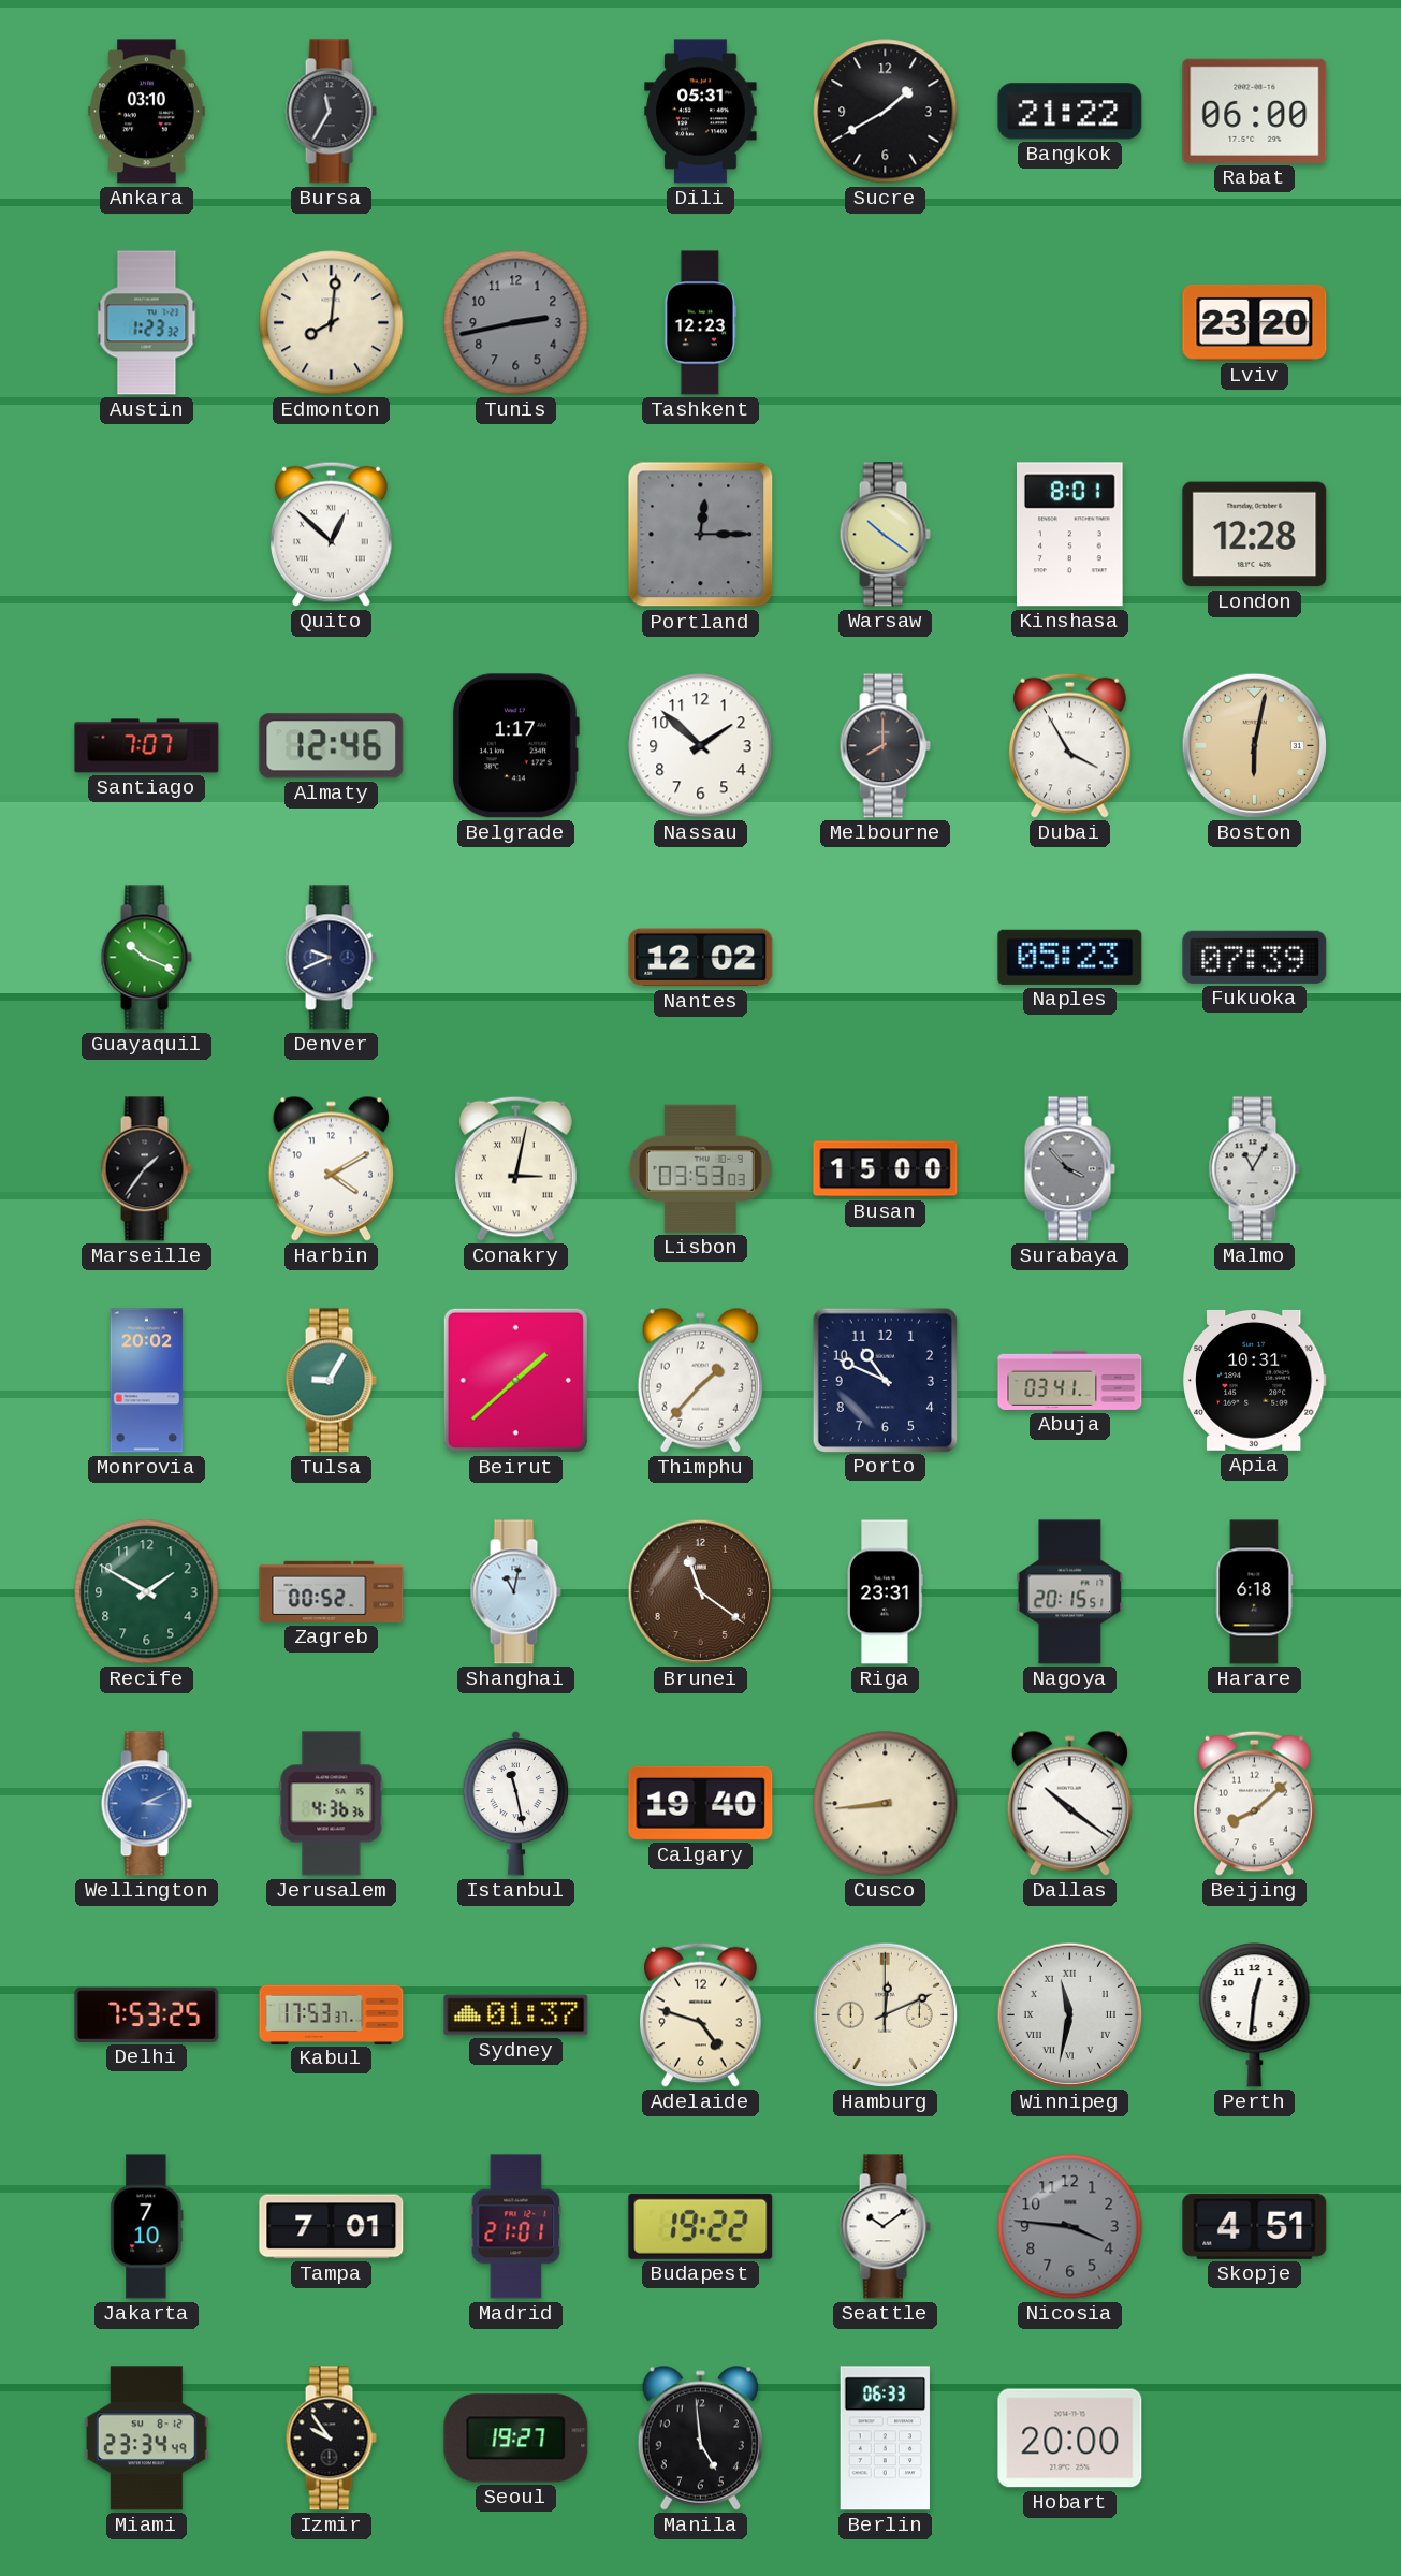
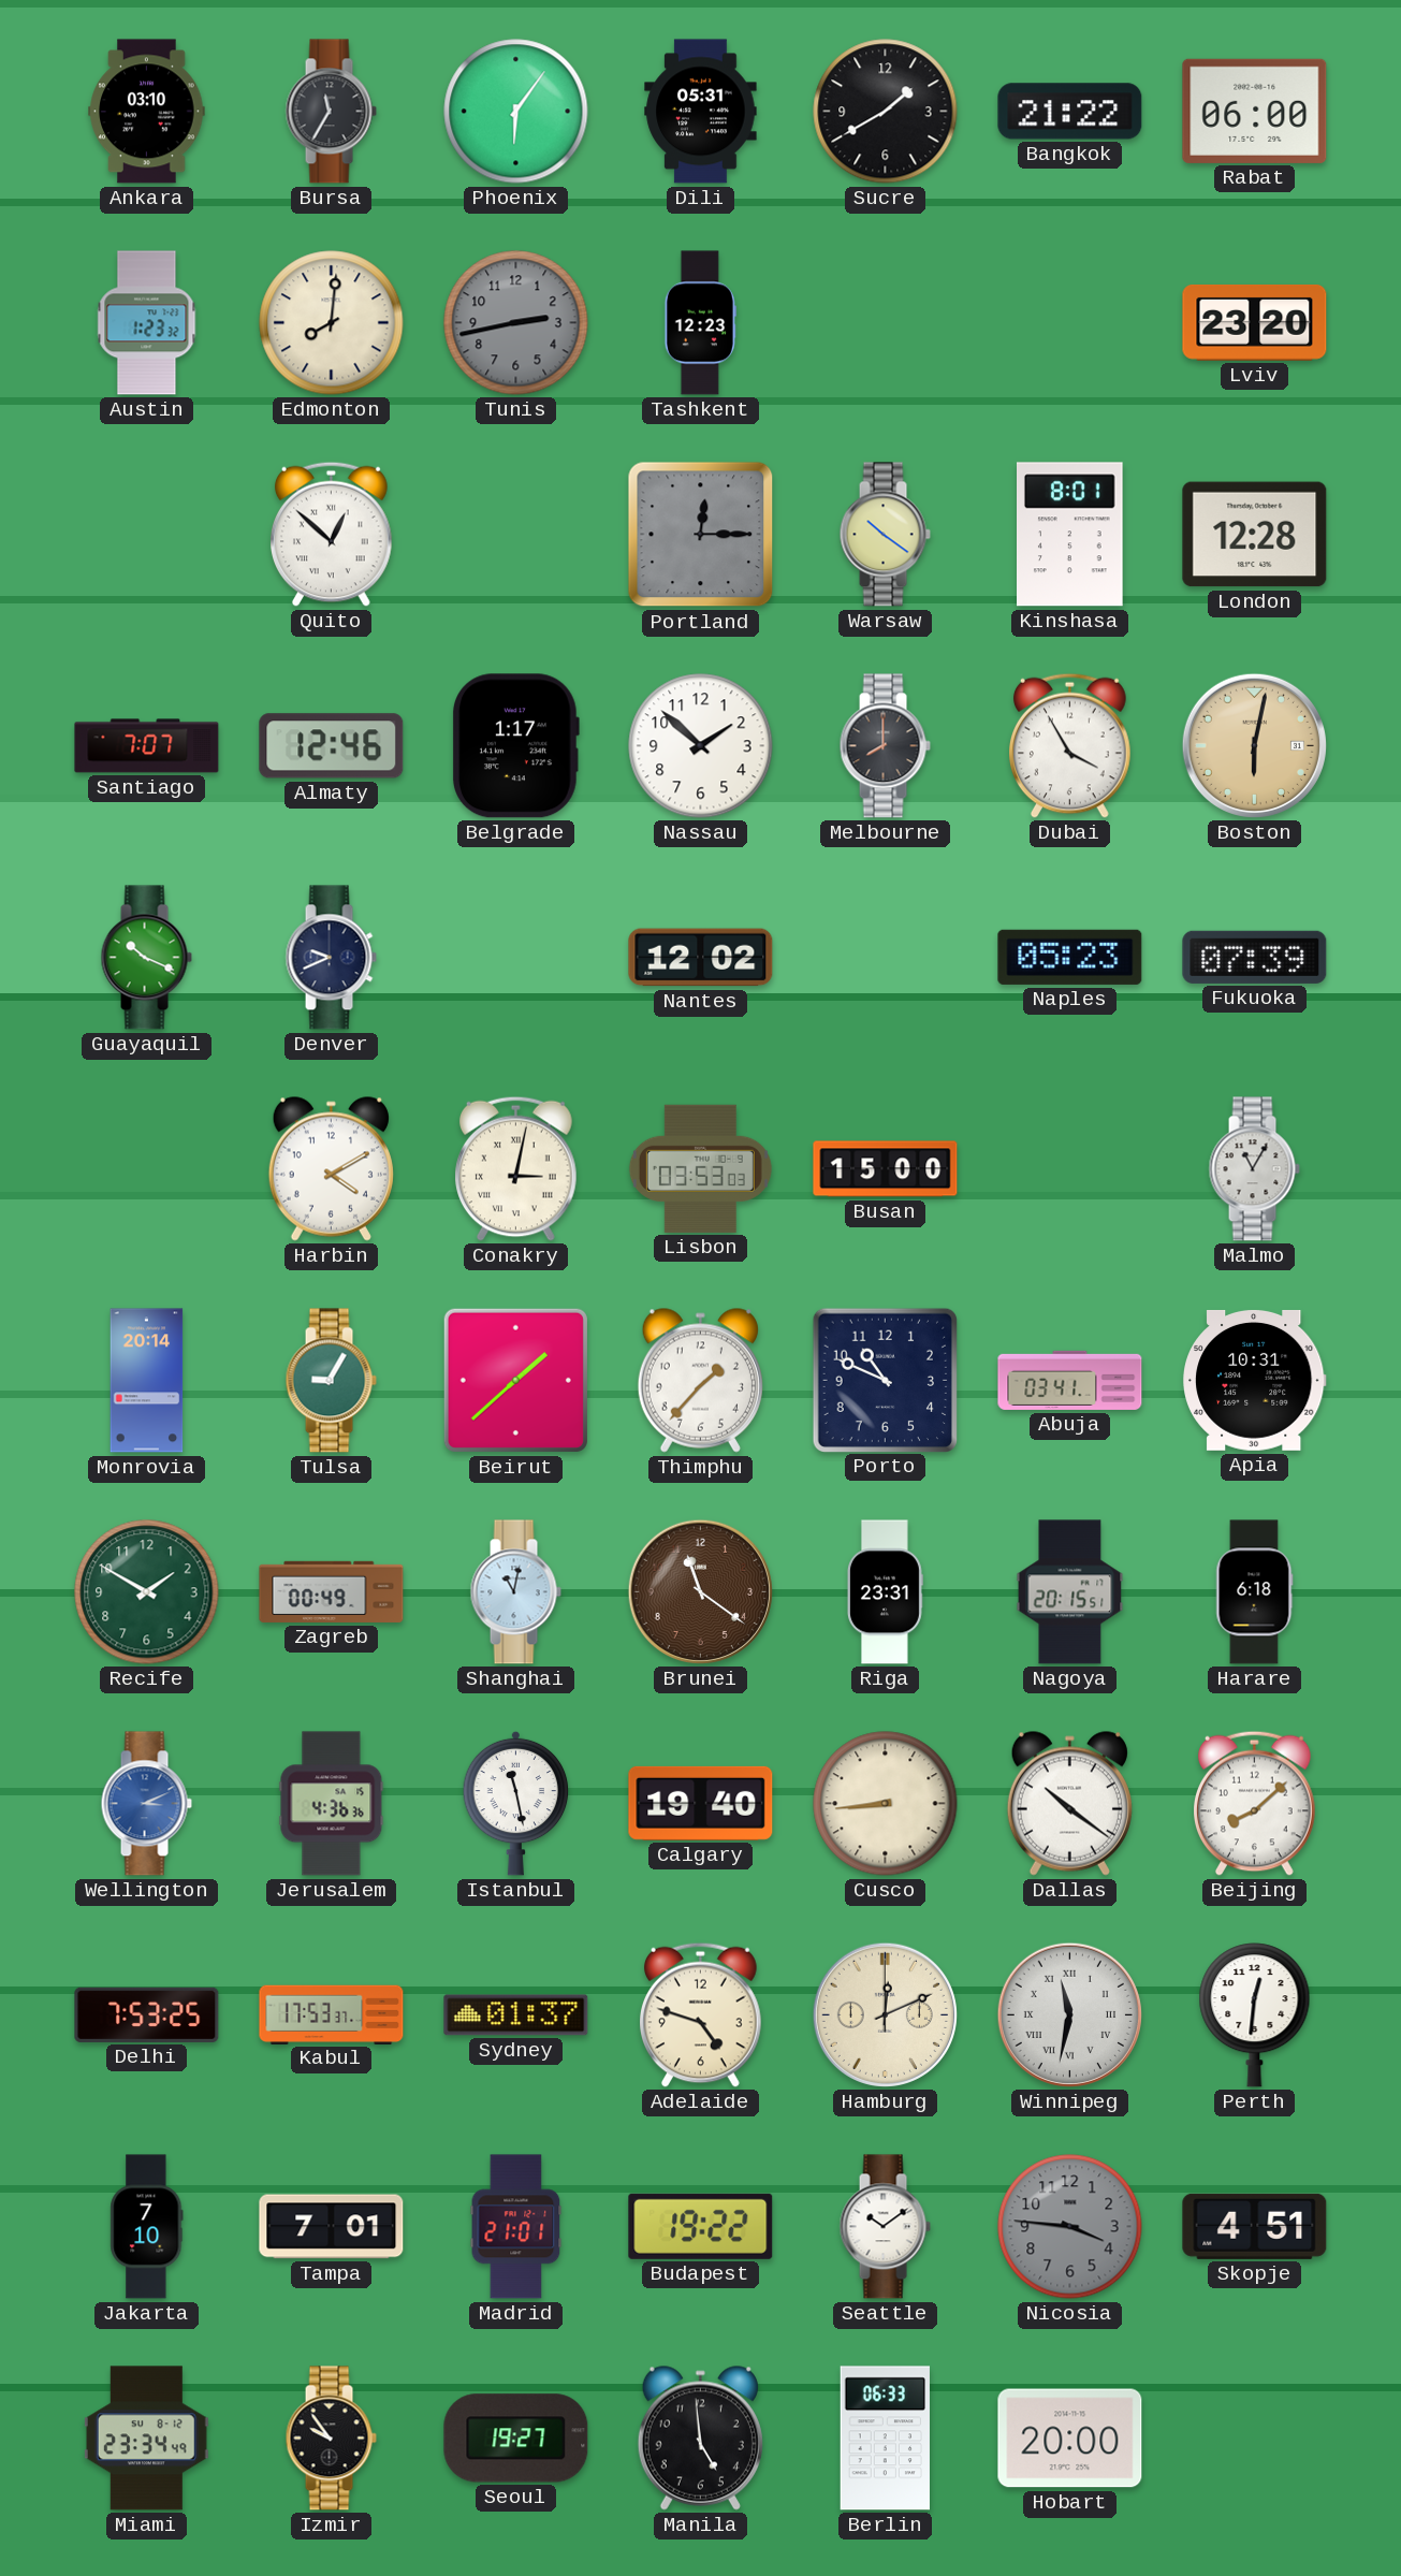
Phoenix: none -> 6:06
Marseille: 1:36 -> none
Surabaya: 3:53 -> none
Monrovia: 20:02 -> 20:14
Zagreb: 00:52 -> 00:49
